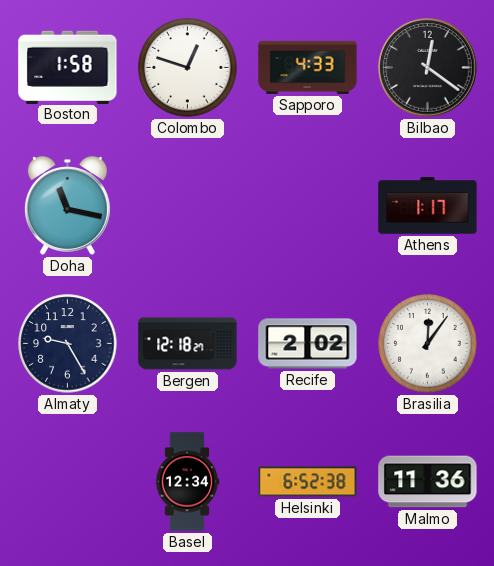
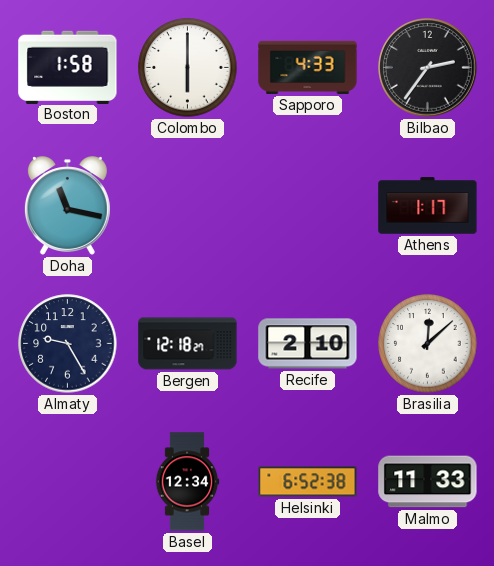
Colombo: 12:48 -> 6:00
Bilbao: 12:21 -> 2:36
Recife: 2:02 -> 2:10
Brasilia: 12:06 -> 12:08
Malmo: 11:36 -> 11:33
